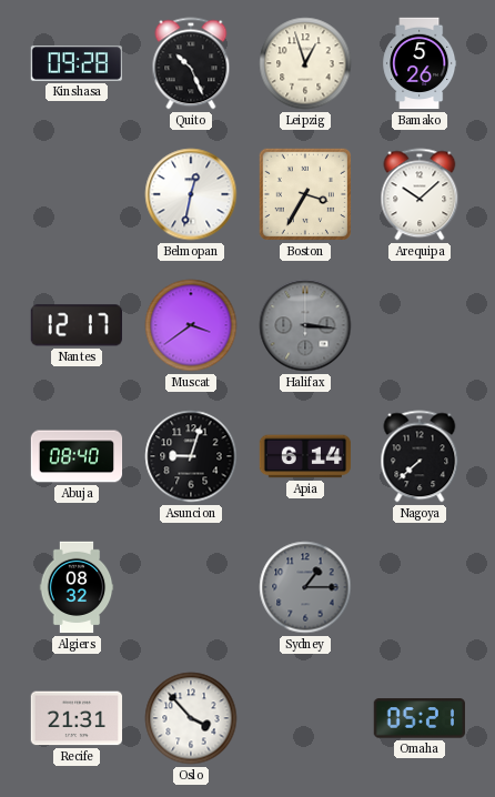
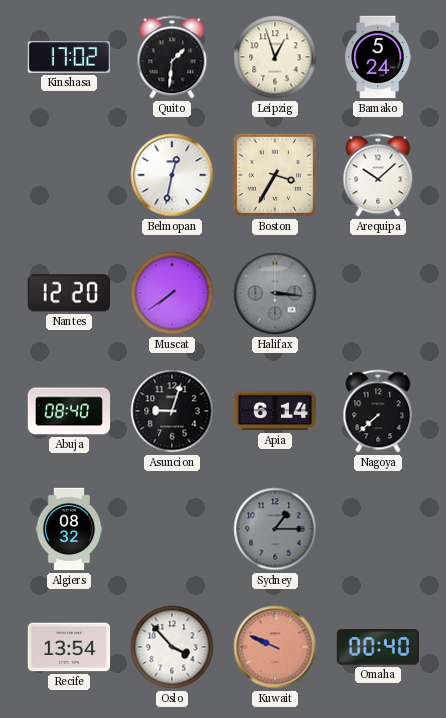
Kinshasa: 09:28 -> 17:02
Quito: 10:26 -> 1:31
Bamako: 5:26 -> 5:24
Nantes: 12:17 -> 12:20
Muscat: 3:39 -> 7:39
Recife: 21:31 -> 13:54
Kuwait: none -> 9:49
Omaha: 05:21 -> 00:40
